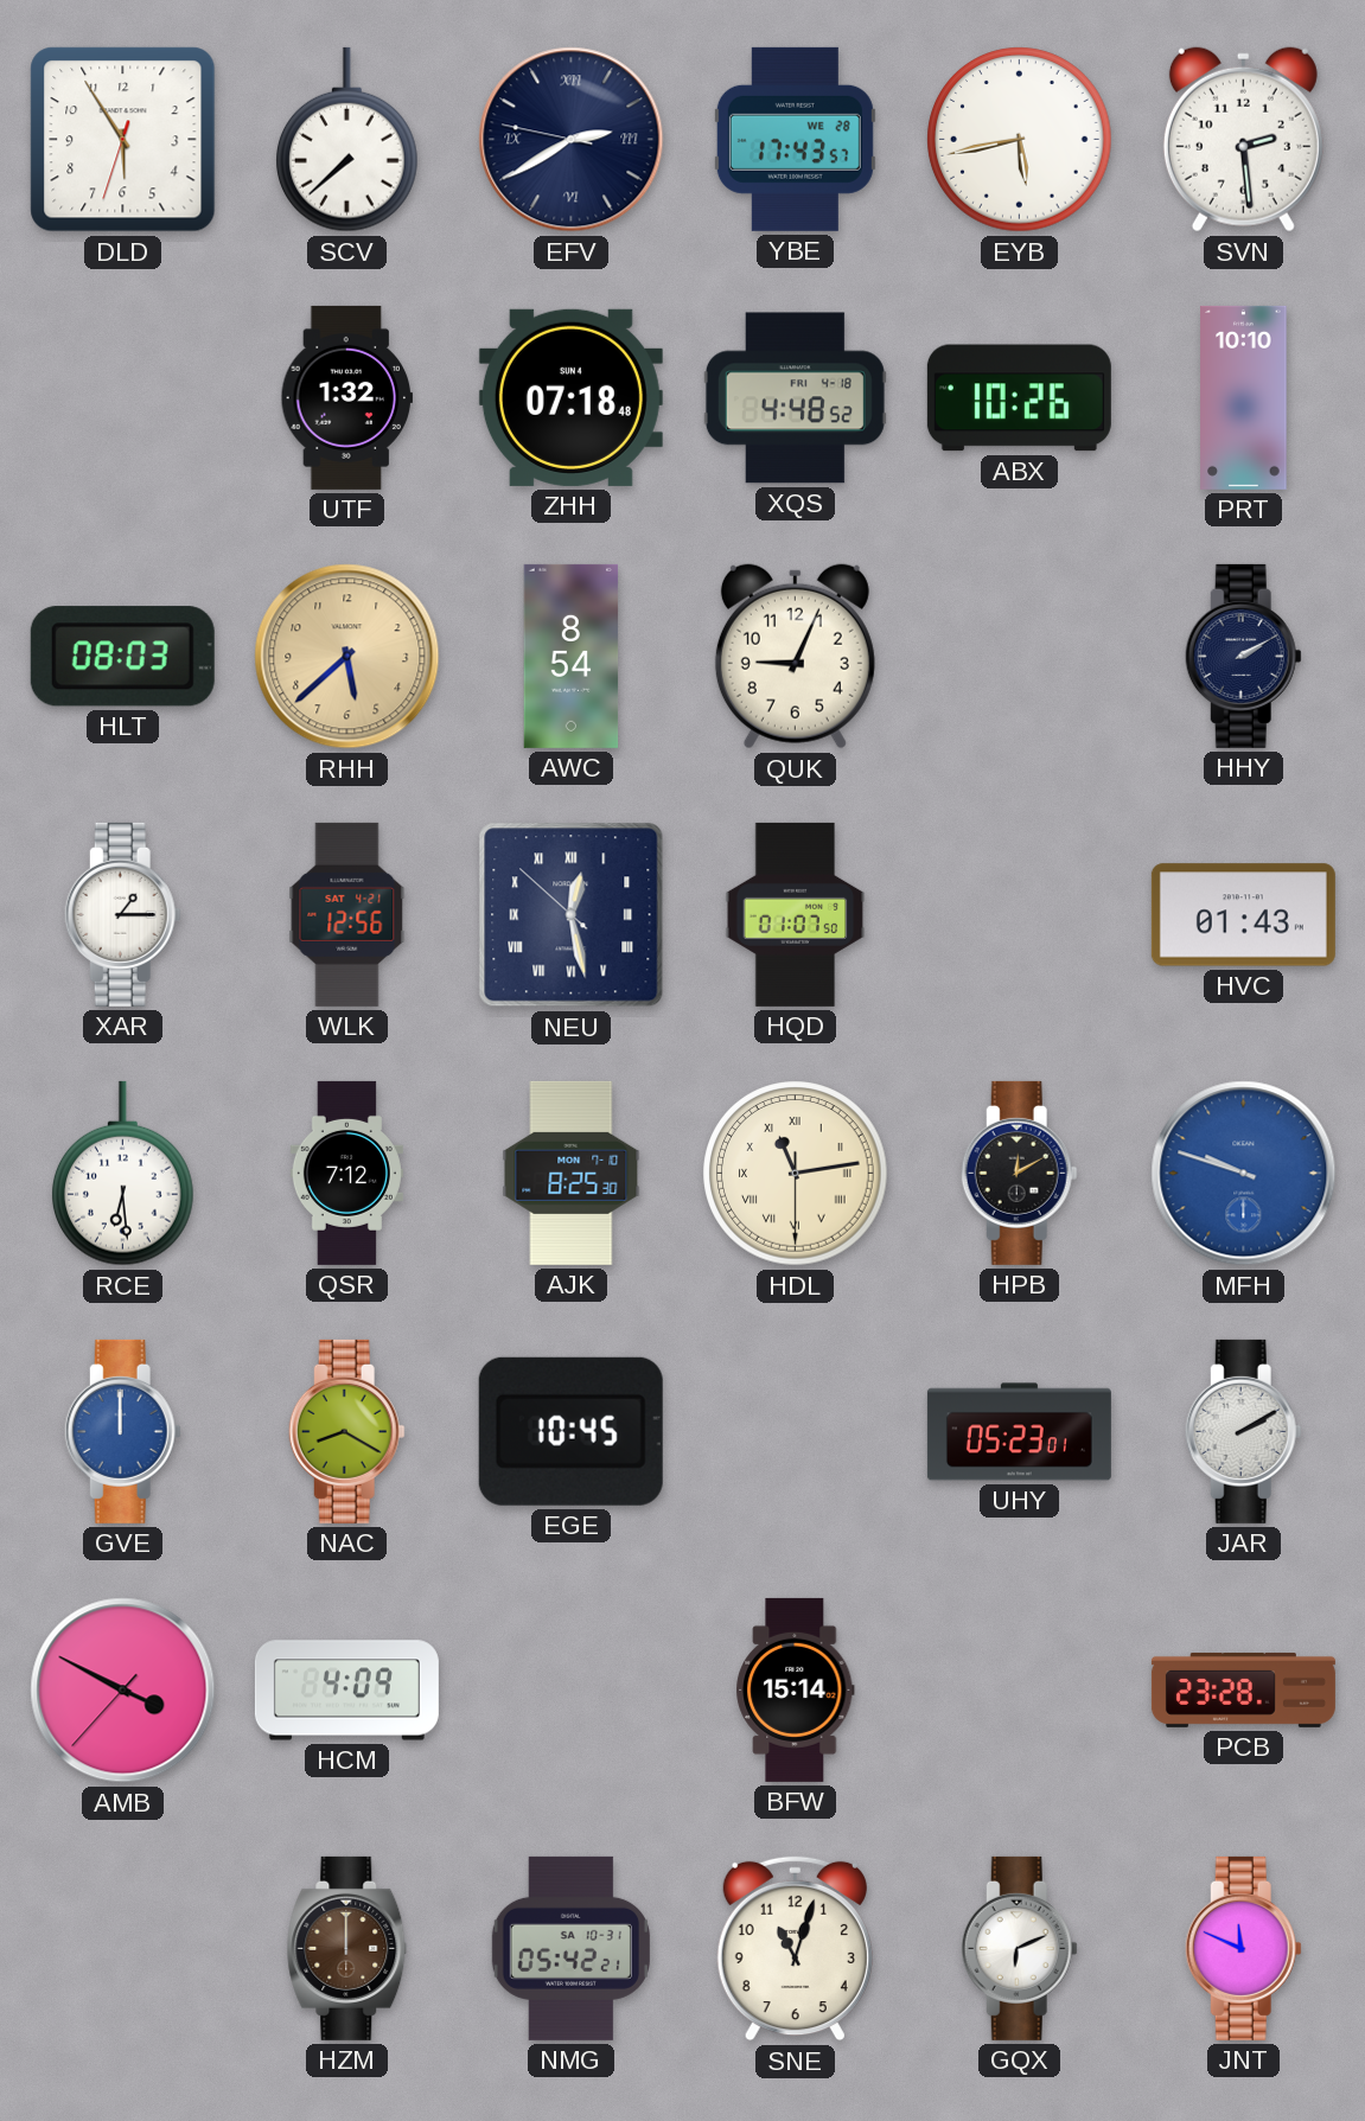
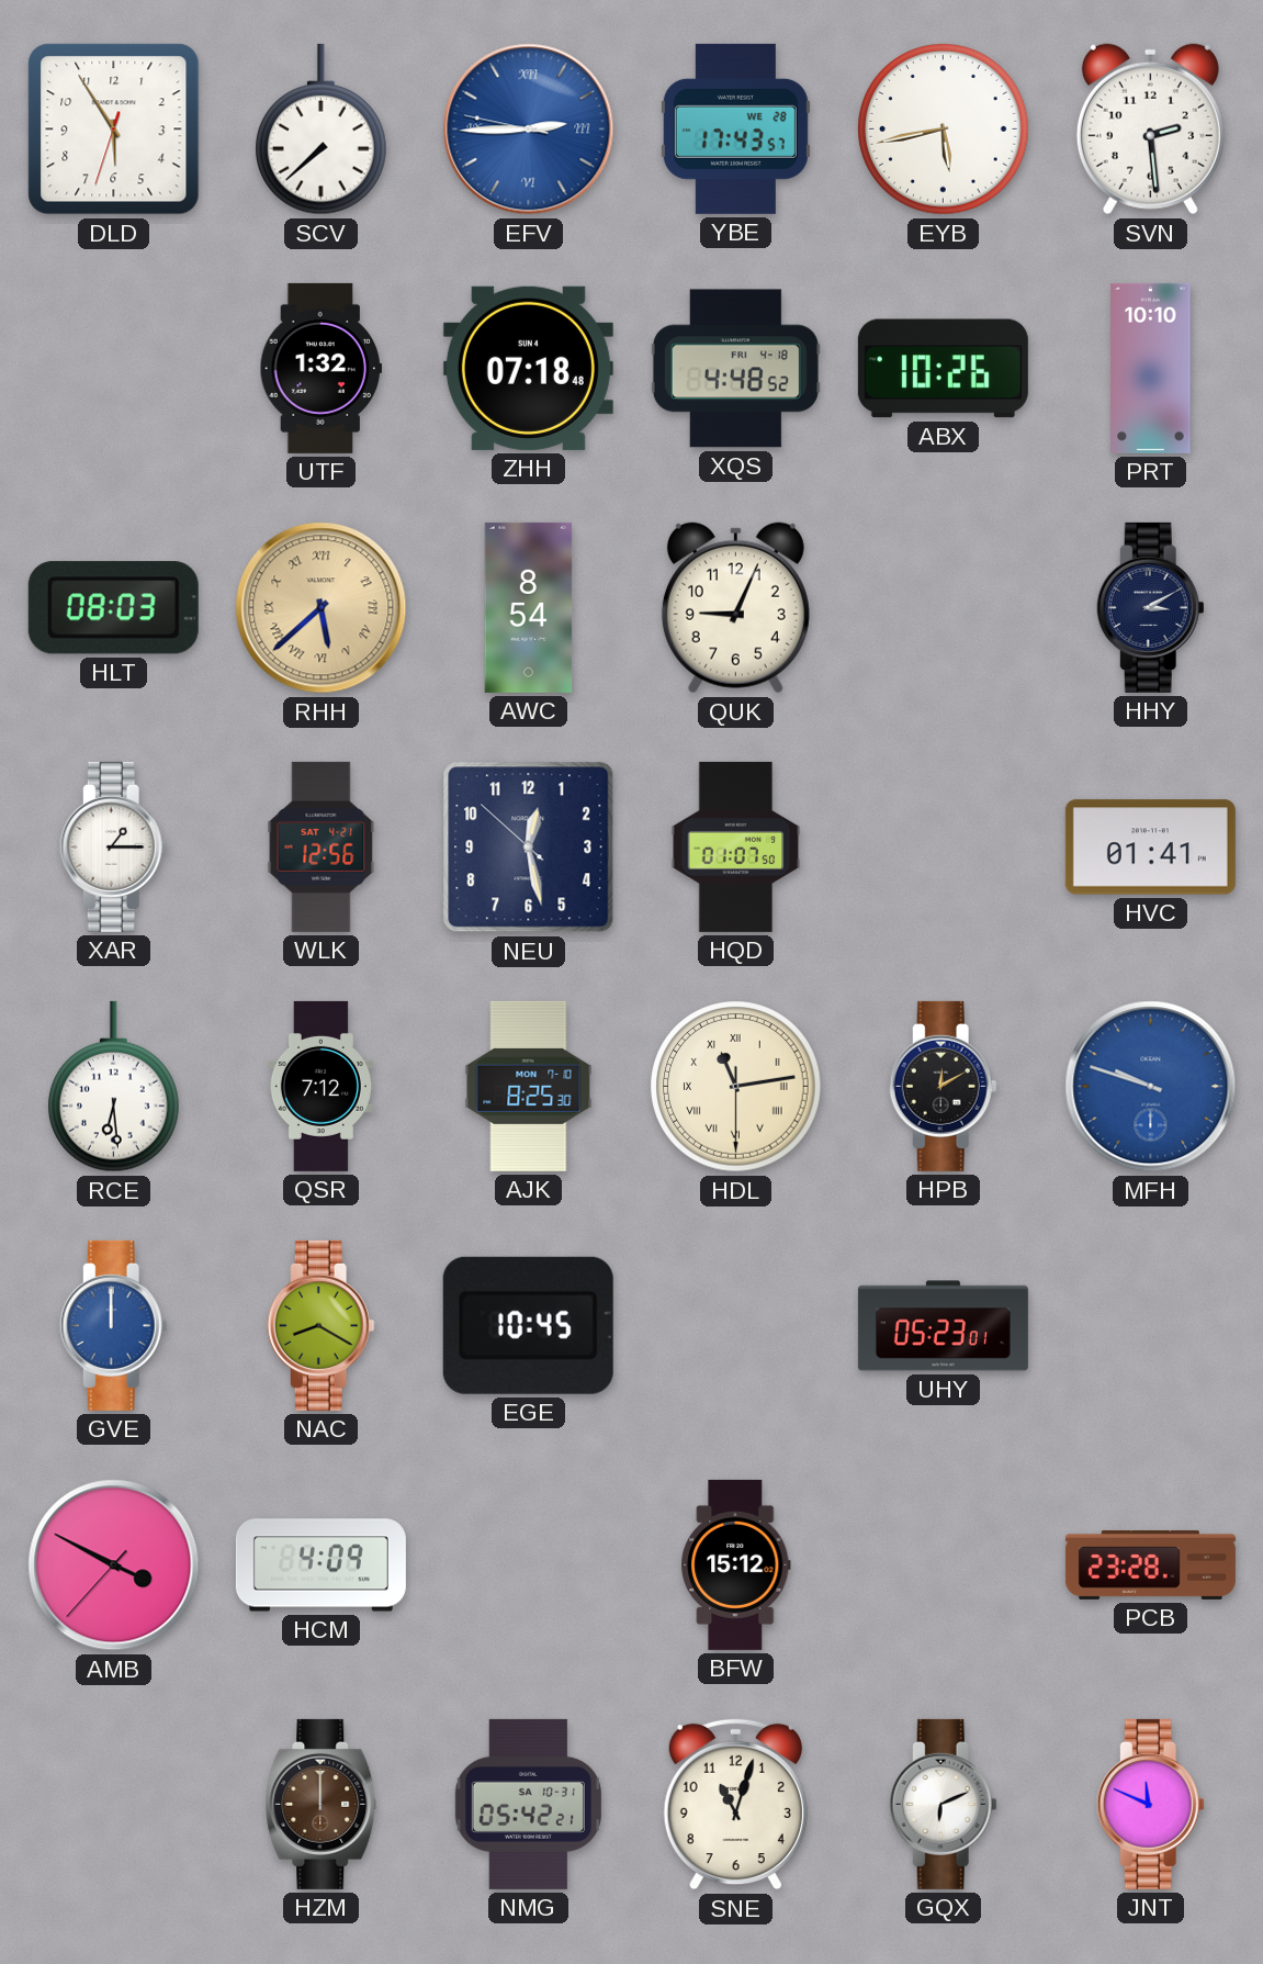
EFV: 2:39 -> 2:44
EFV dial: navy -> blue
RHH numerals: Arabic -> Roman
HHY: 2:10 -> 3:10
NEU numerals: Roman -> Arabic
HVC: 01:43 -> 01:41
JAR: 2:10 -> none
BFW: 15:14 -> 15:12
